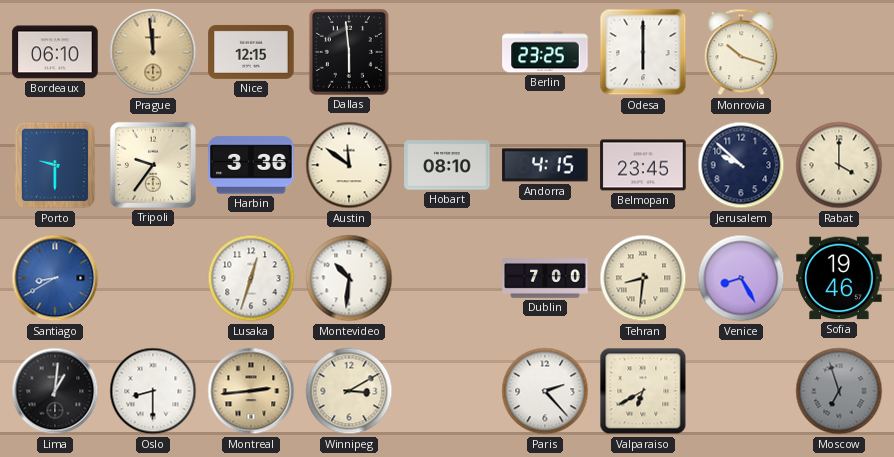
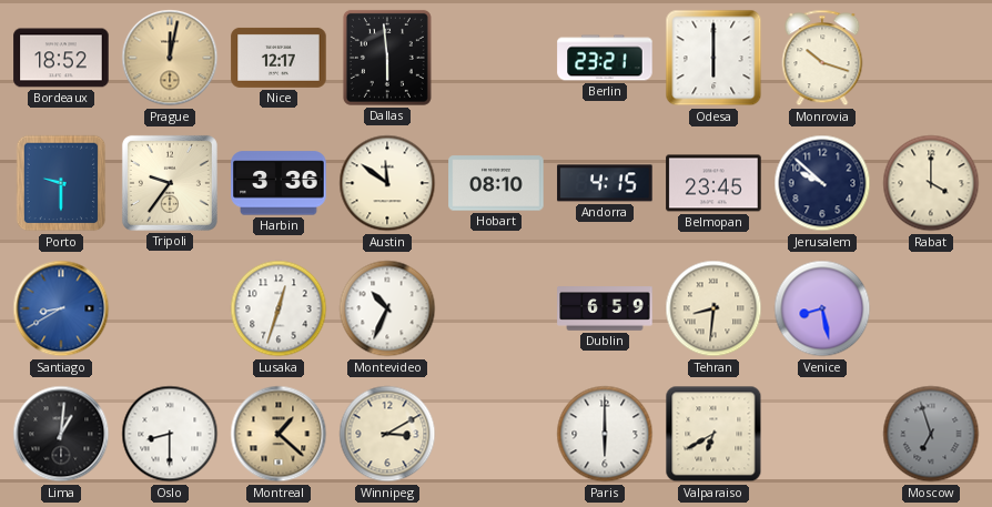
Bordeaux: 06:10 -> 18:52
Prague: 11:59 -> 12:02
Nice: 12:15 -> 12:17
Berlin: 23:25 -> 23:21
Montevideo: 10:31 -> 10:34
Dublin: 7:00 -> 6:59
Venice: 8:25 -> 8:28
Sofia: 19:46 -> none
Montreal: 2:44 -> 1:22
Paris: 2:23 -> 6:00
